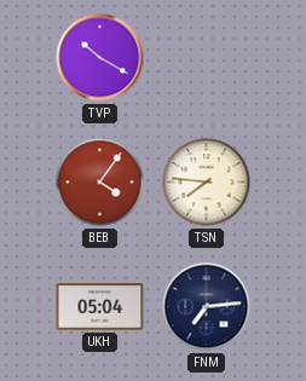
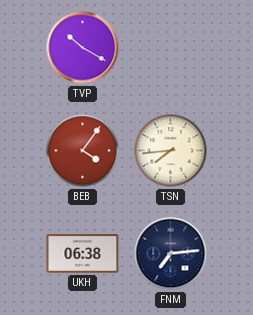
TSN: 7:46 -> 7:44
UKH: 05:04 -> 06:38
